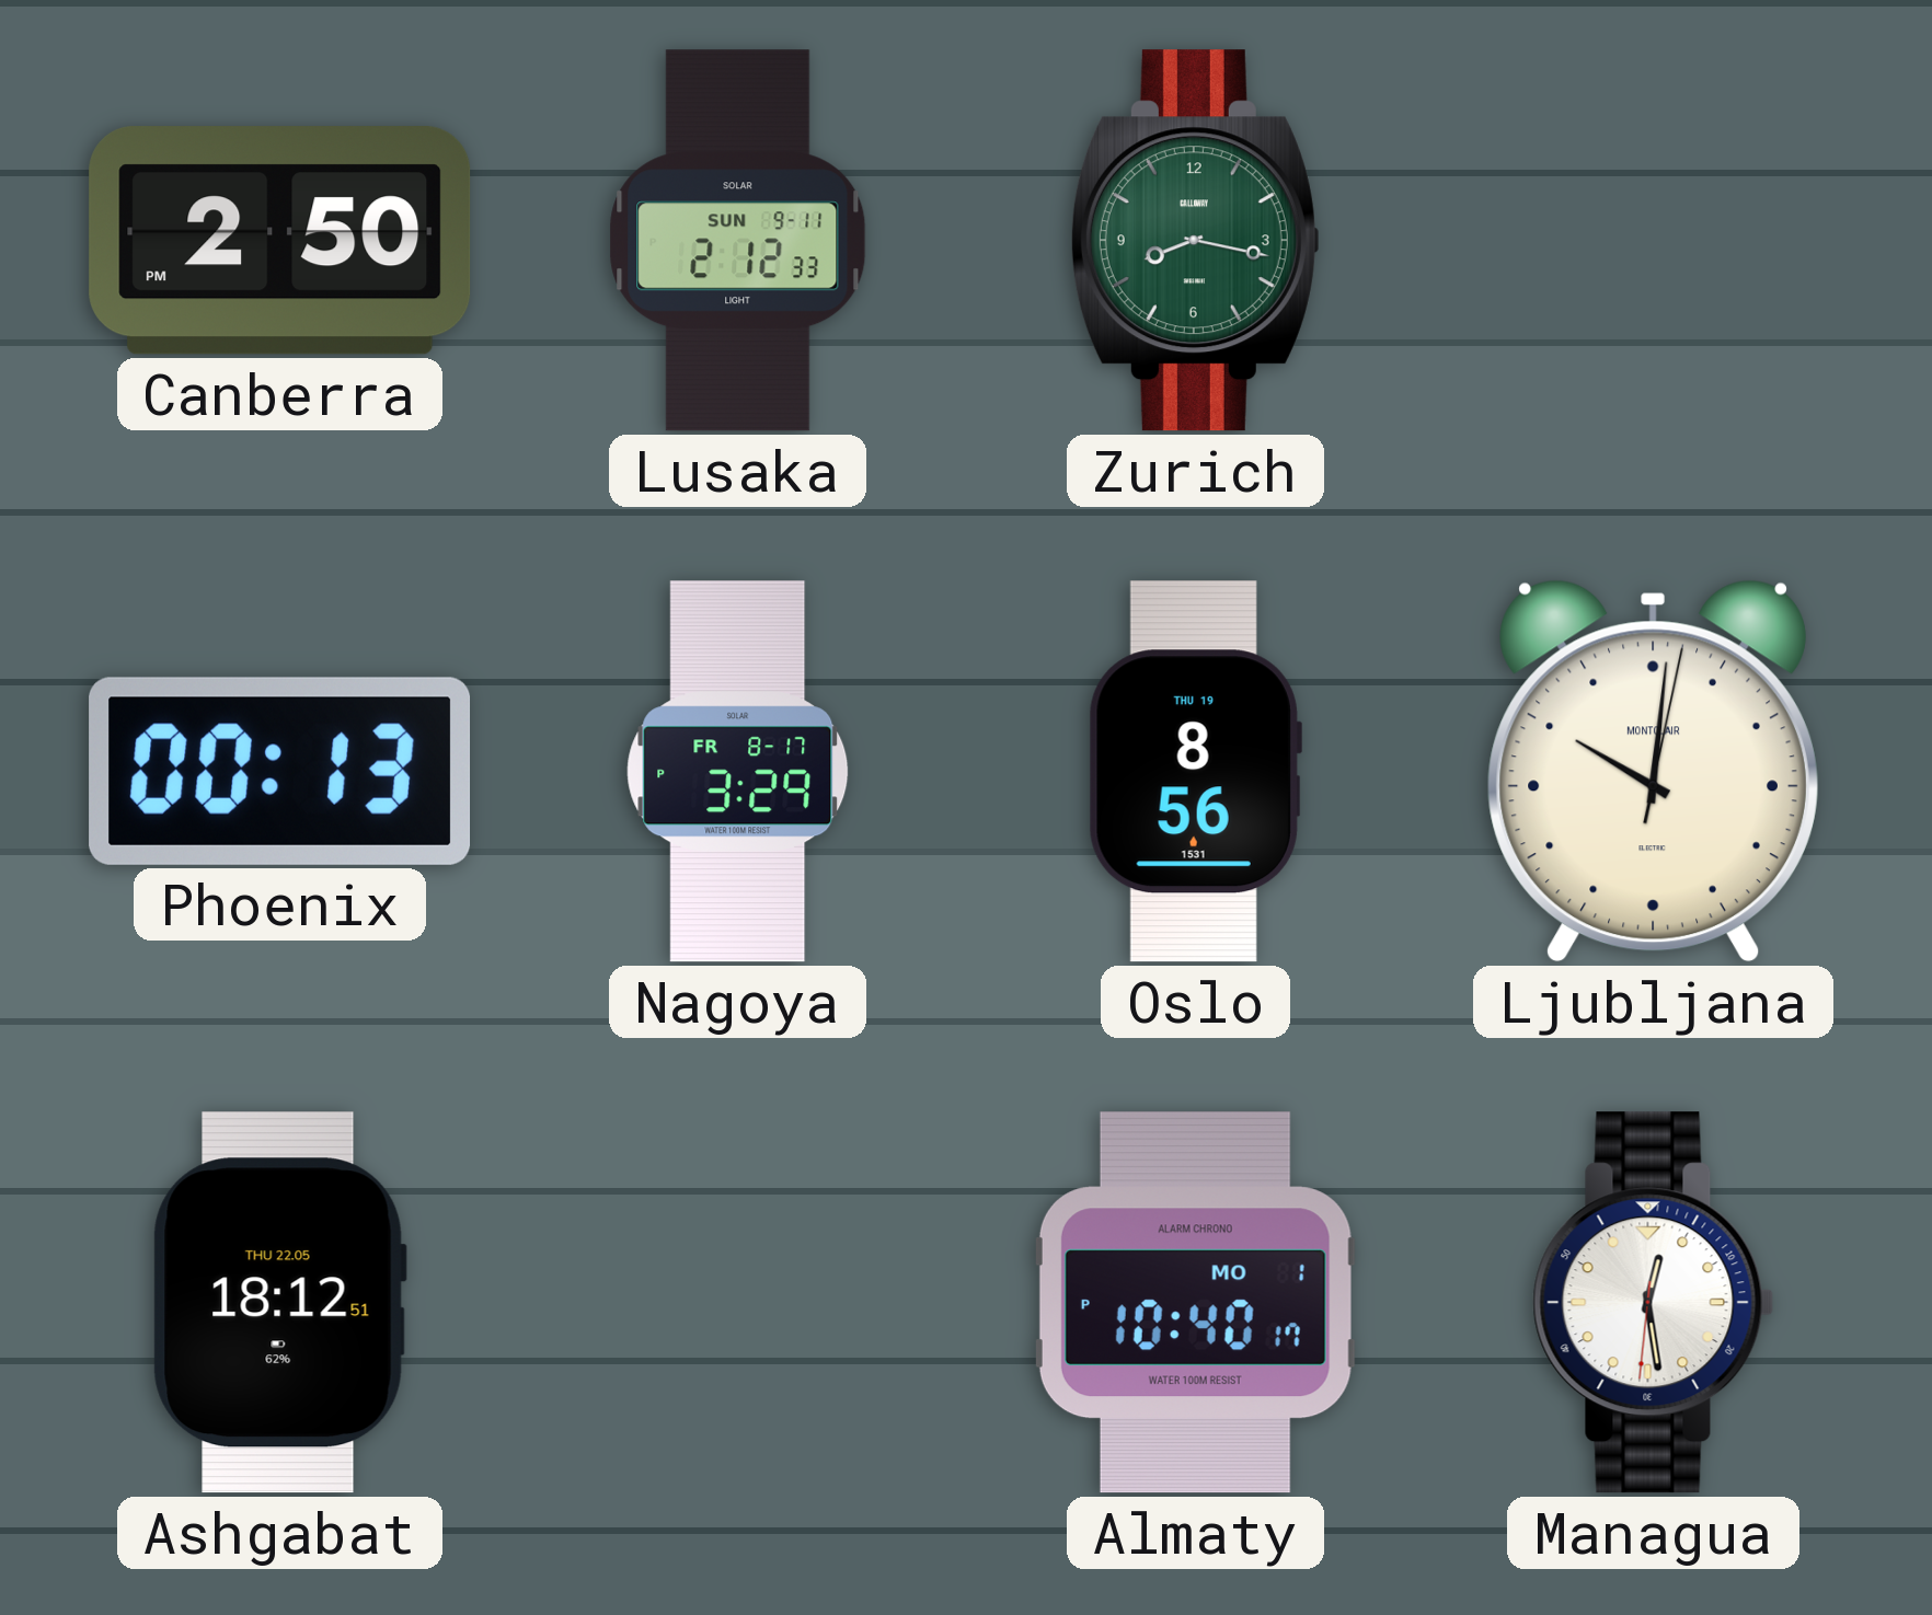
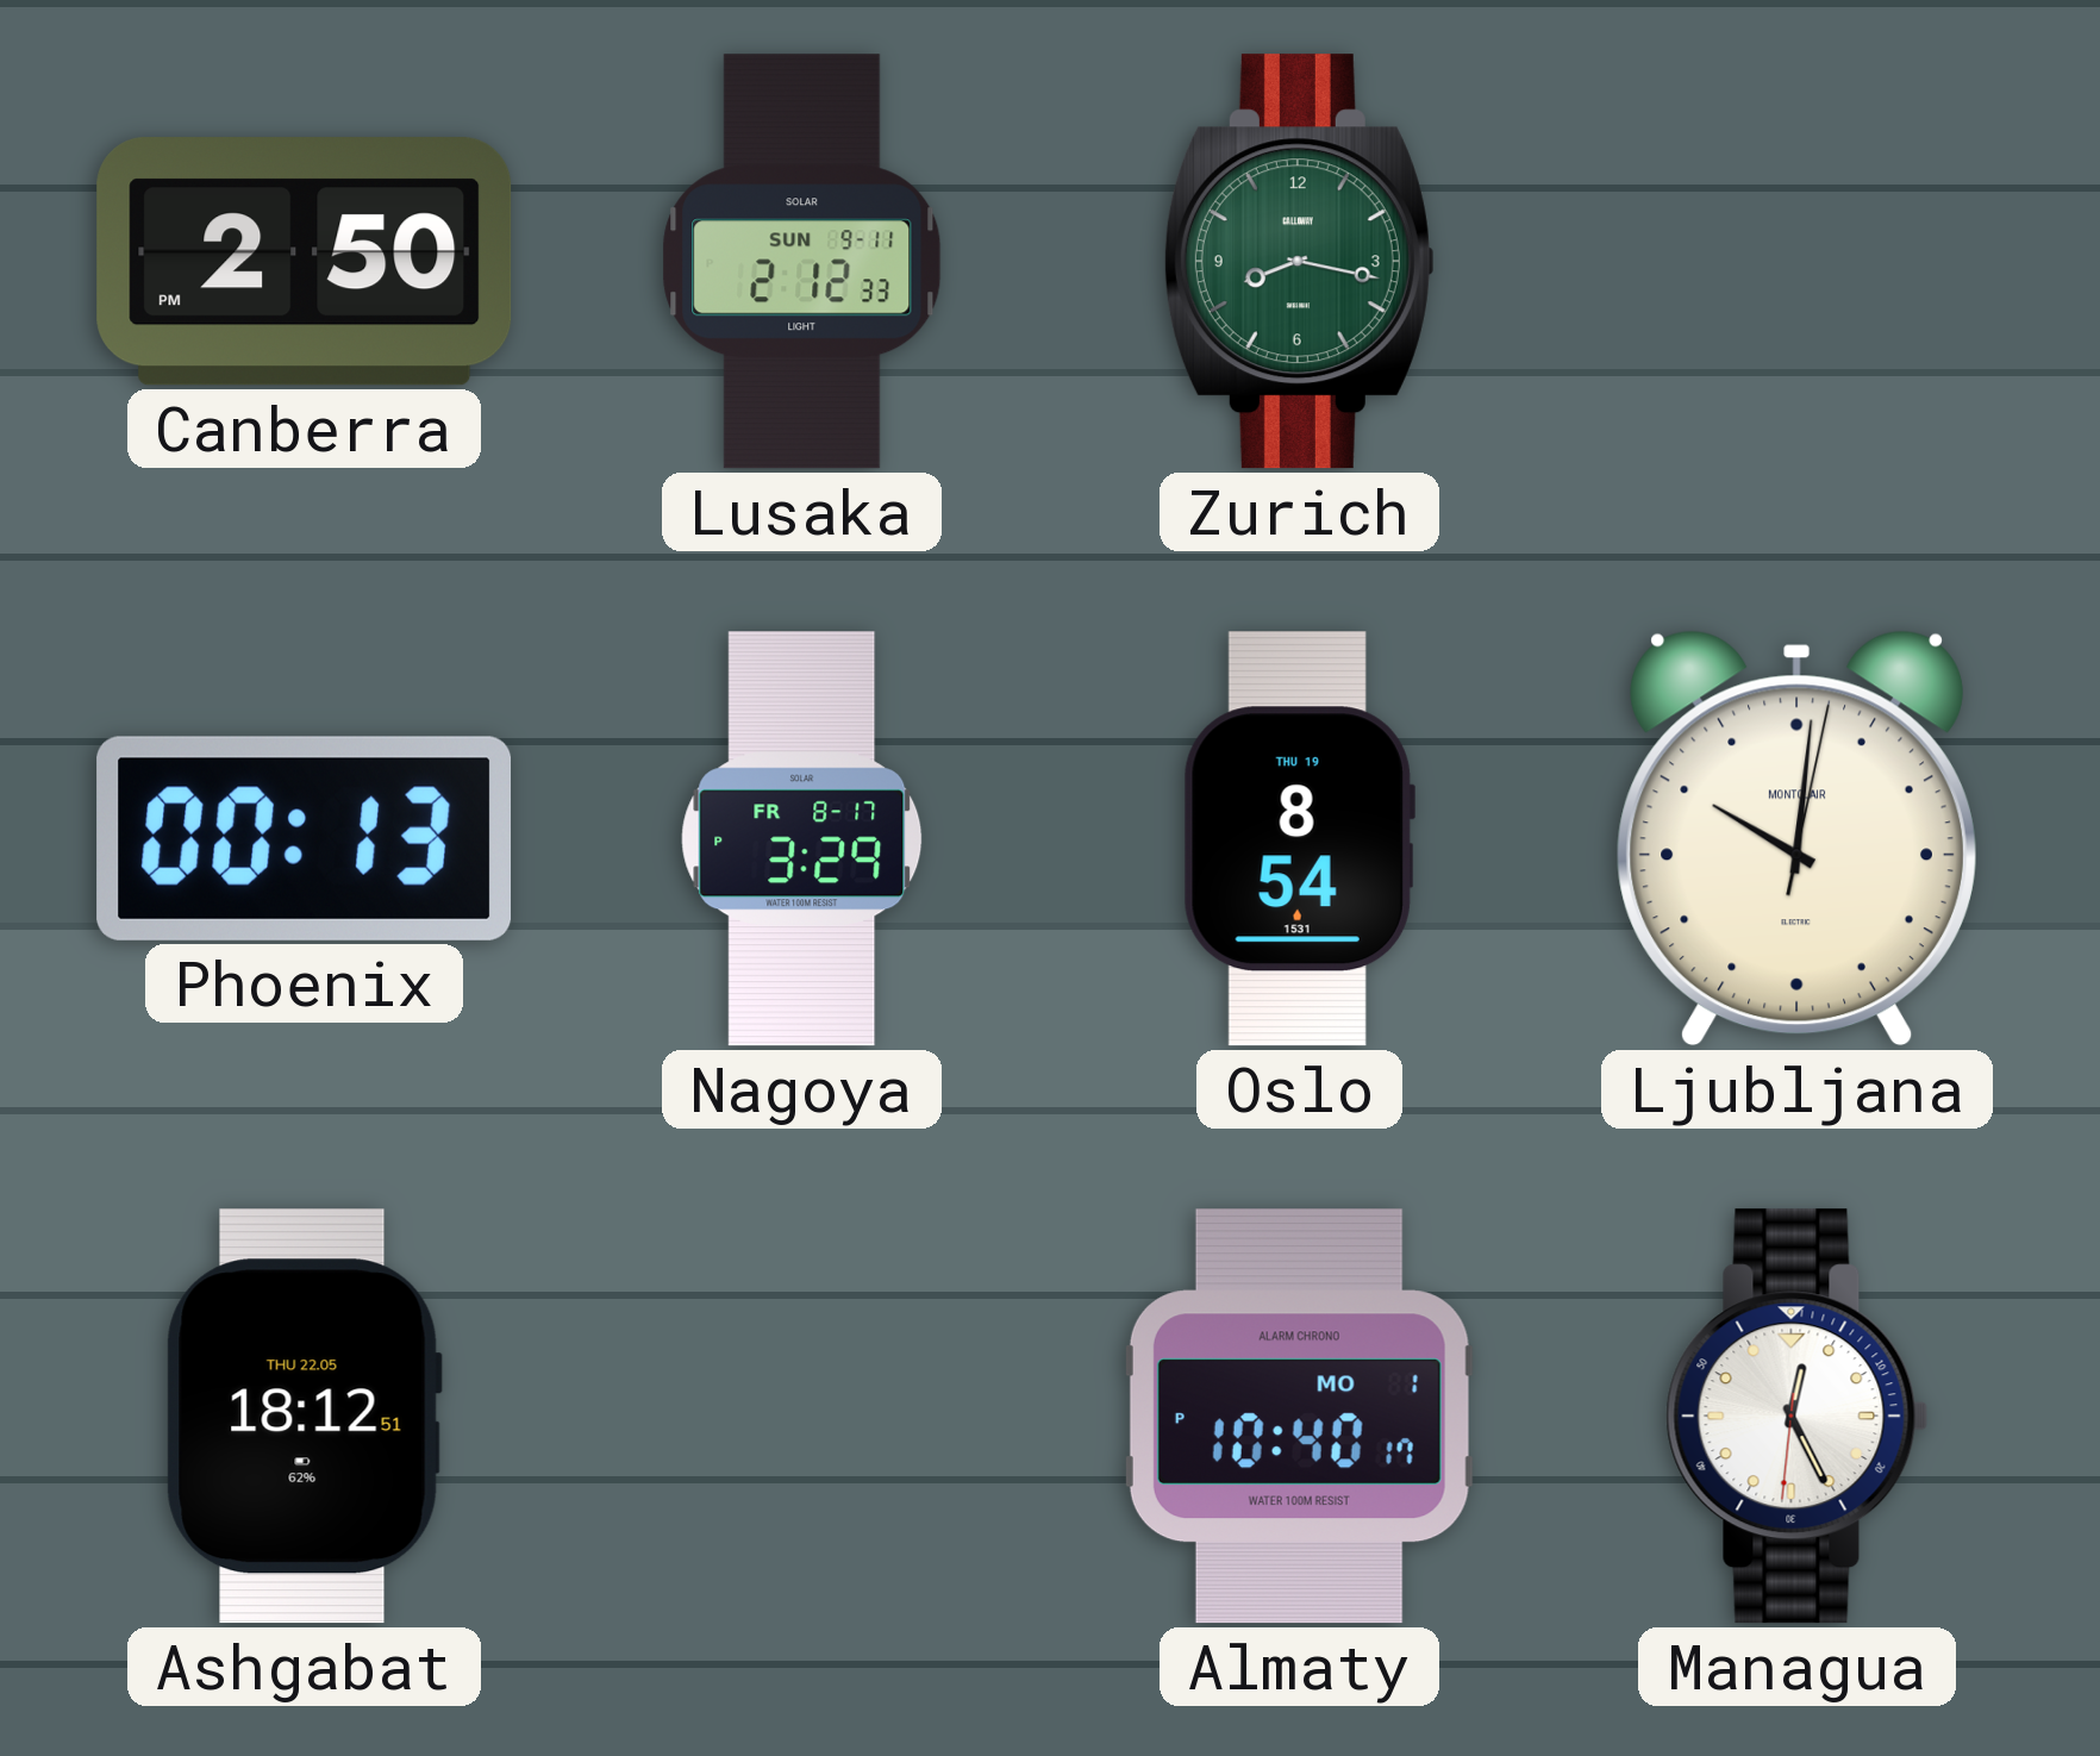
Oslo: 8:56 -> 8:54
Managua: 12:28 -> 12:25
